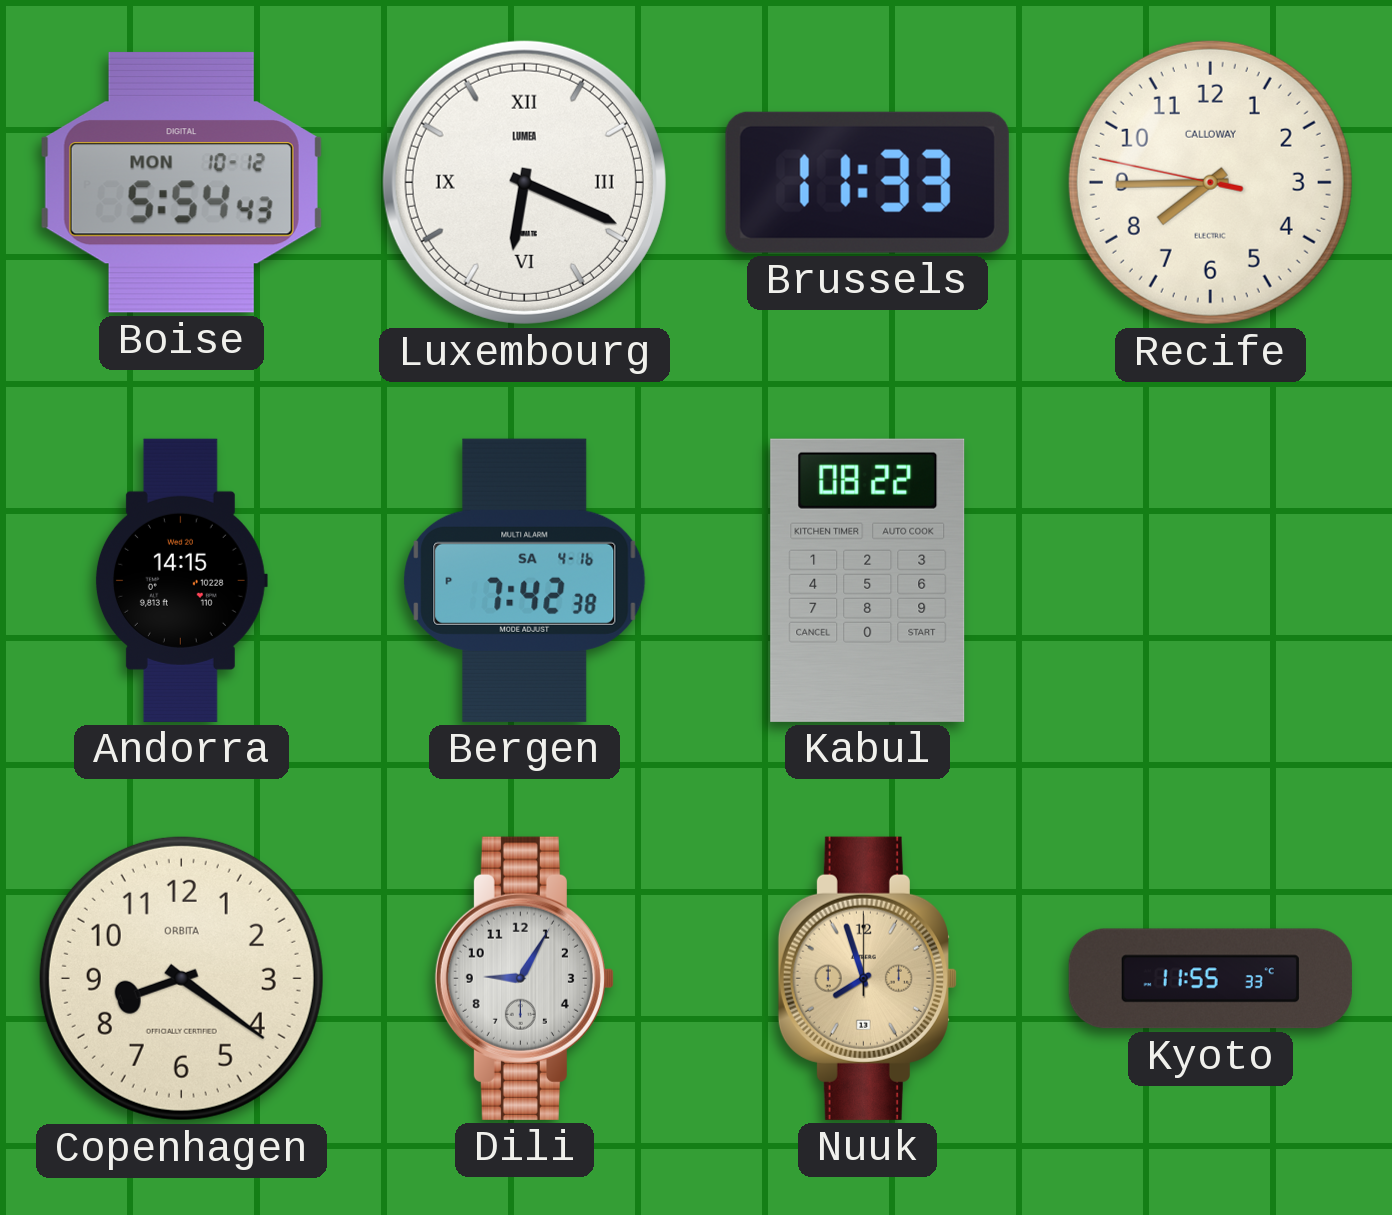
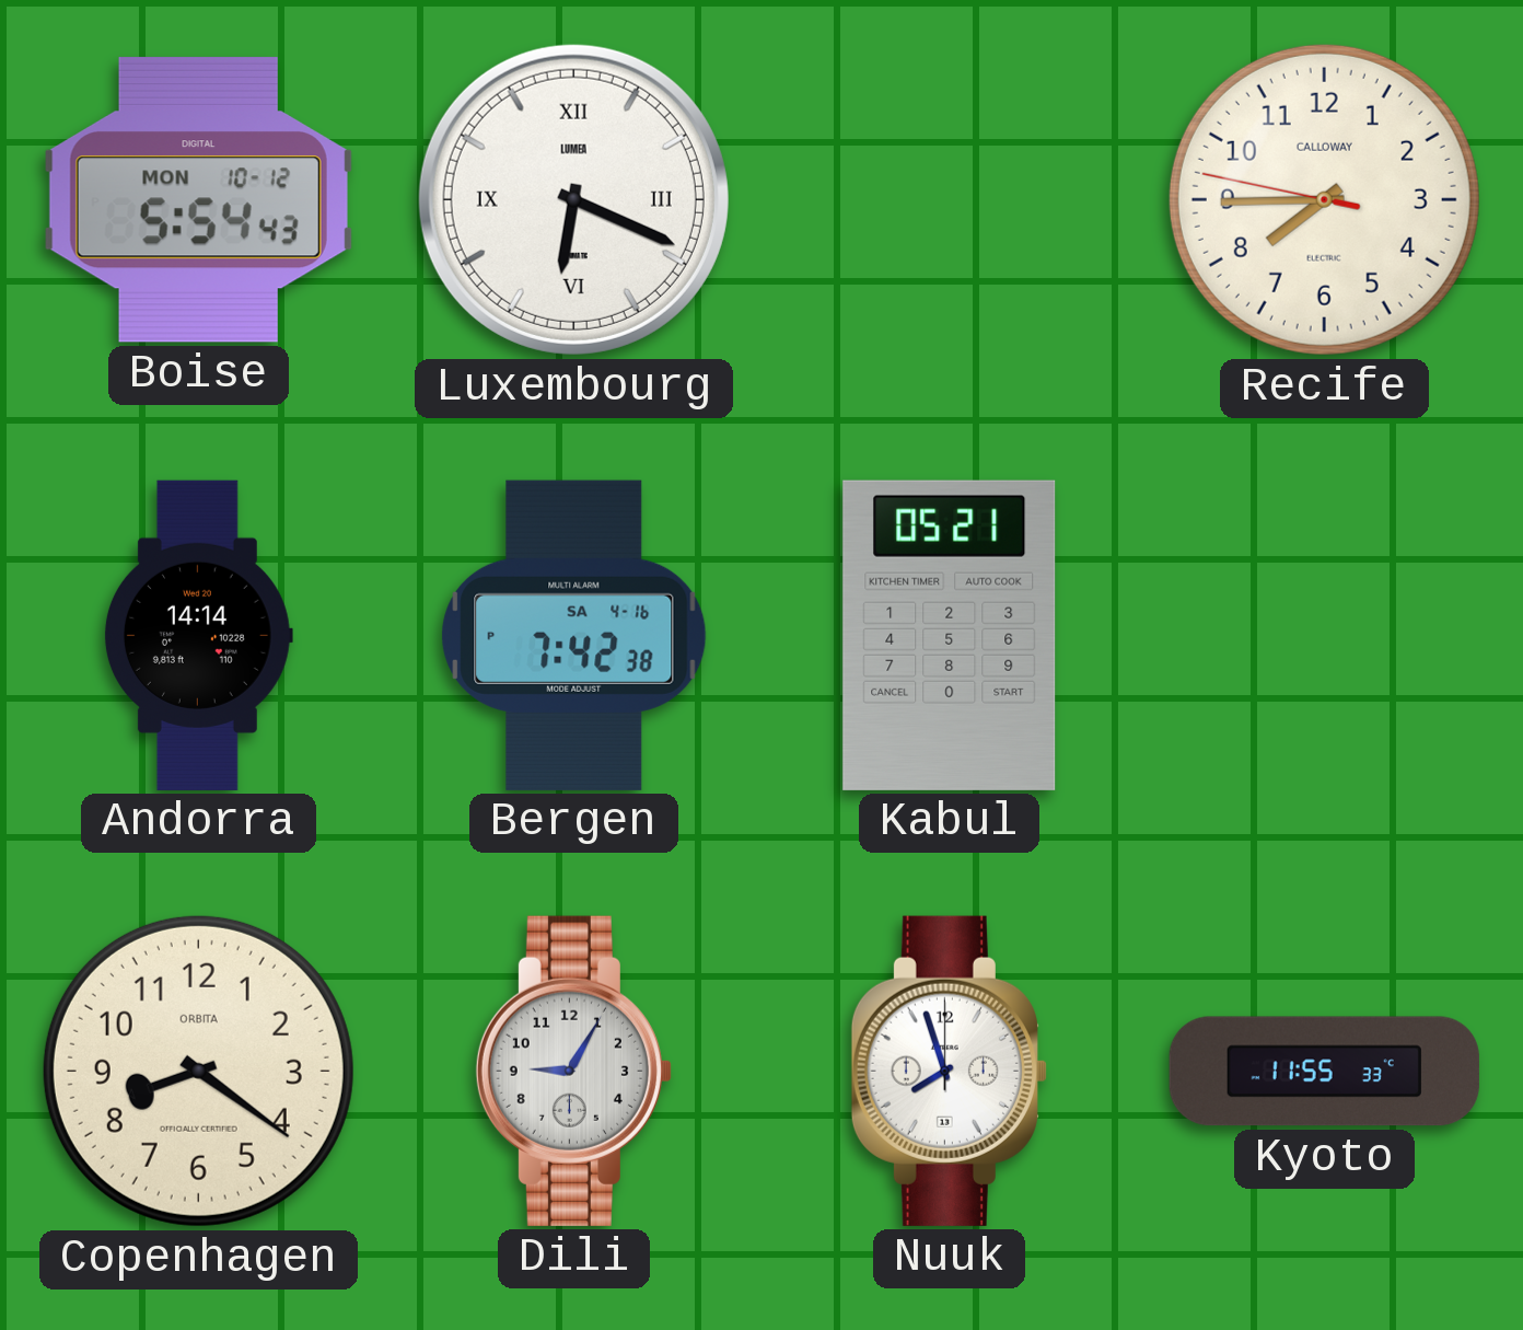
Brussels: 11:33 -> none
Andorra: 14:15 -> 14:14
Kabul: 08:22 -> 05:21
Nuuk dial: champagne -> white
